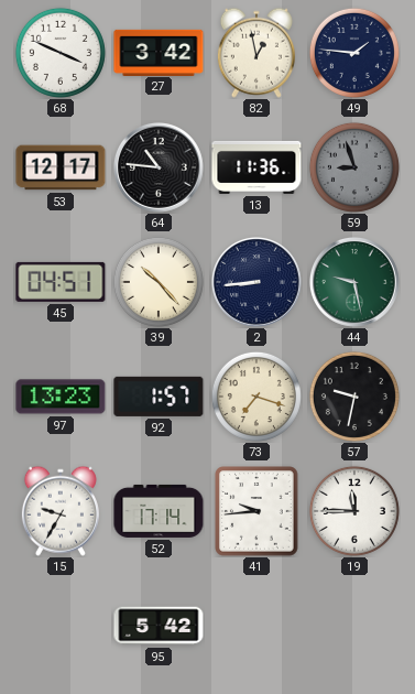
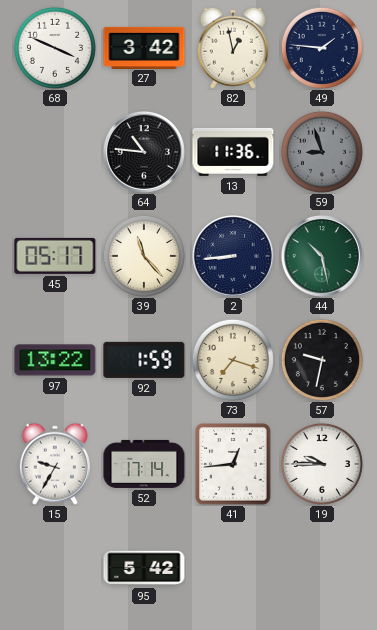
53: 12:17 -> none
45: 04:51 -> 05:17
39: 10:23 -> 11:23
44: 9:28 -> 10:28
97: 13:23 -> 13:22
92: 1:57 -> 1:59
41: 9:44 -> 12:44
19: 11:45 -> 9:45
